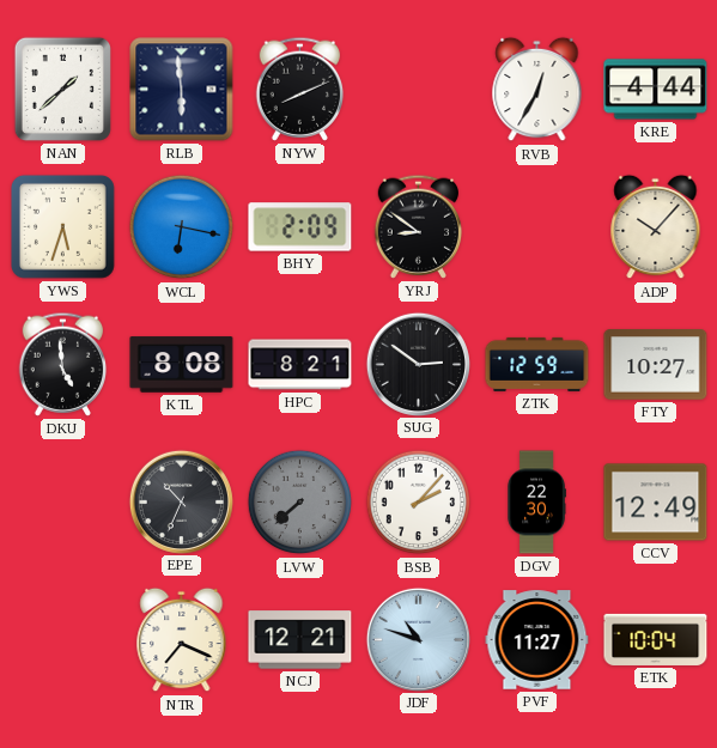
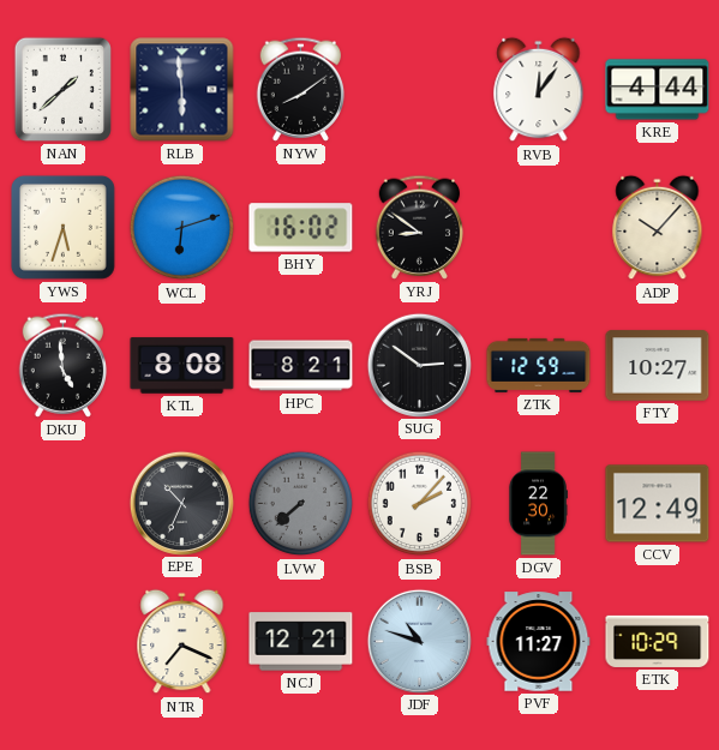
NYW: 8:11 -> 8:09
RVB: 12:35 -> 12:06
WCL: 6:17 -> 6:12
BHY: 2:09 -> 16:02
ETK: 10:04 -> 10:29
